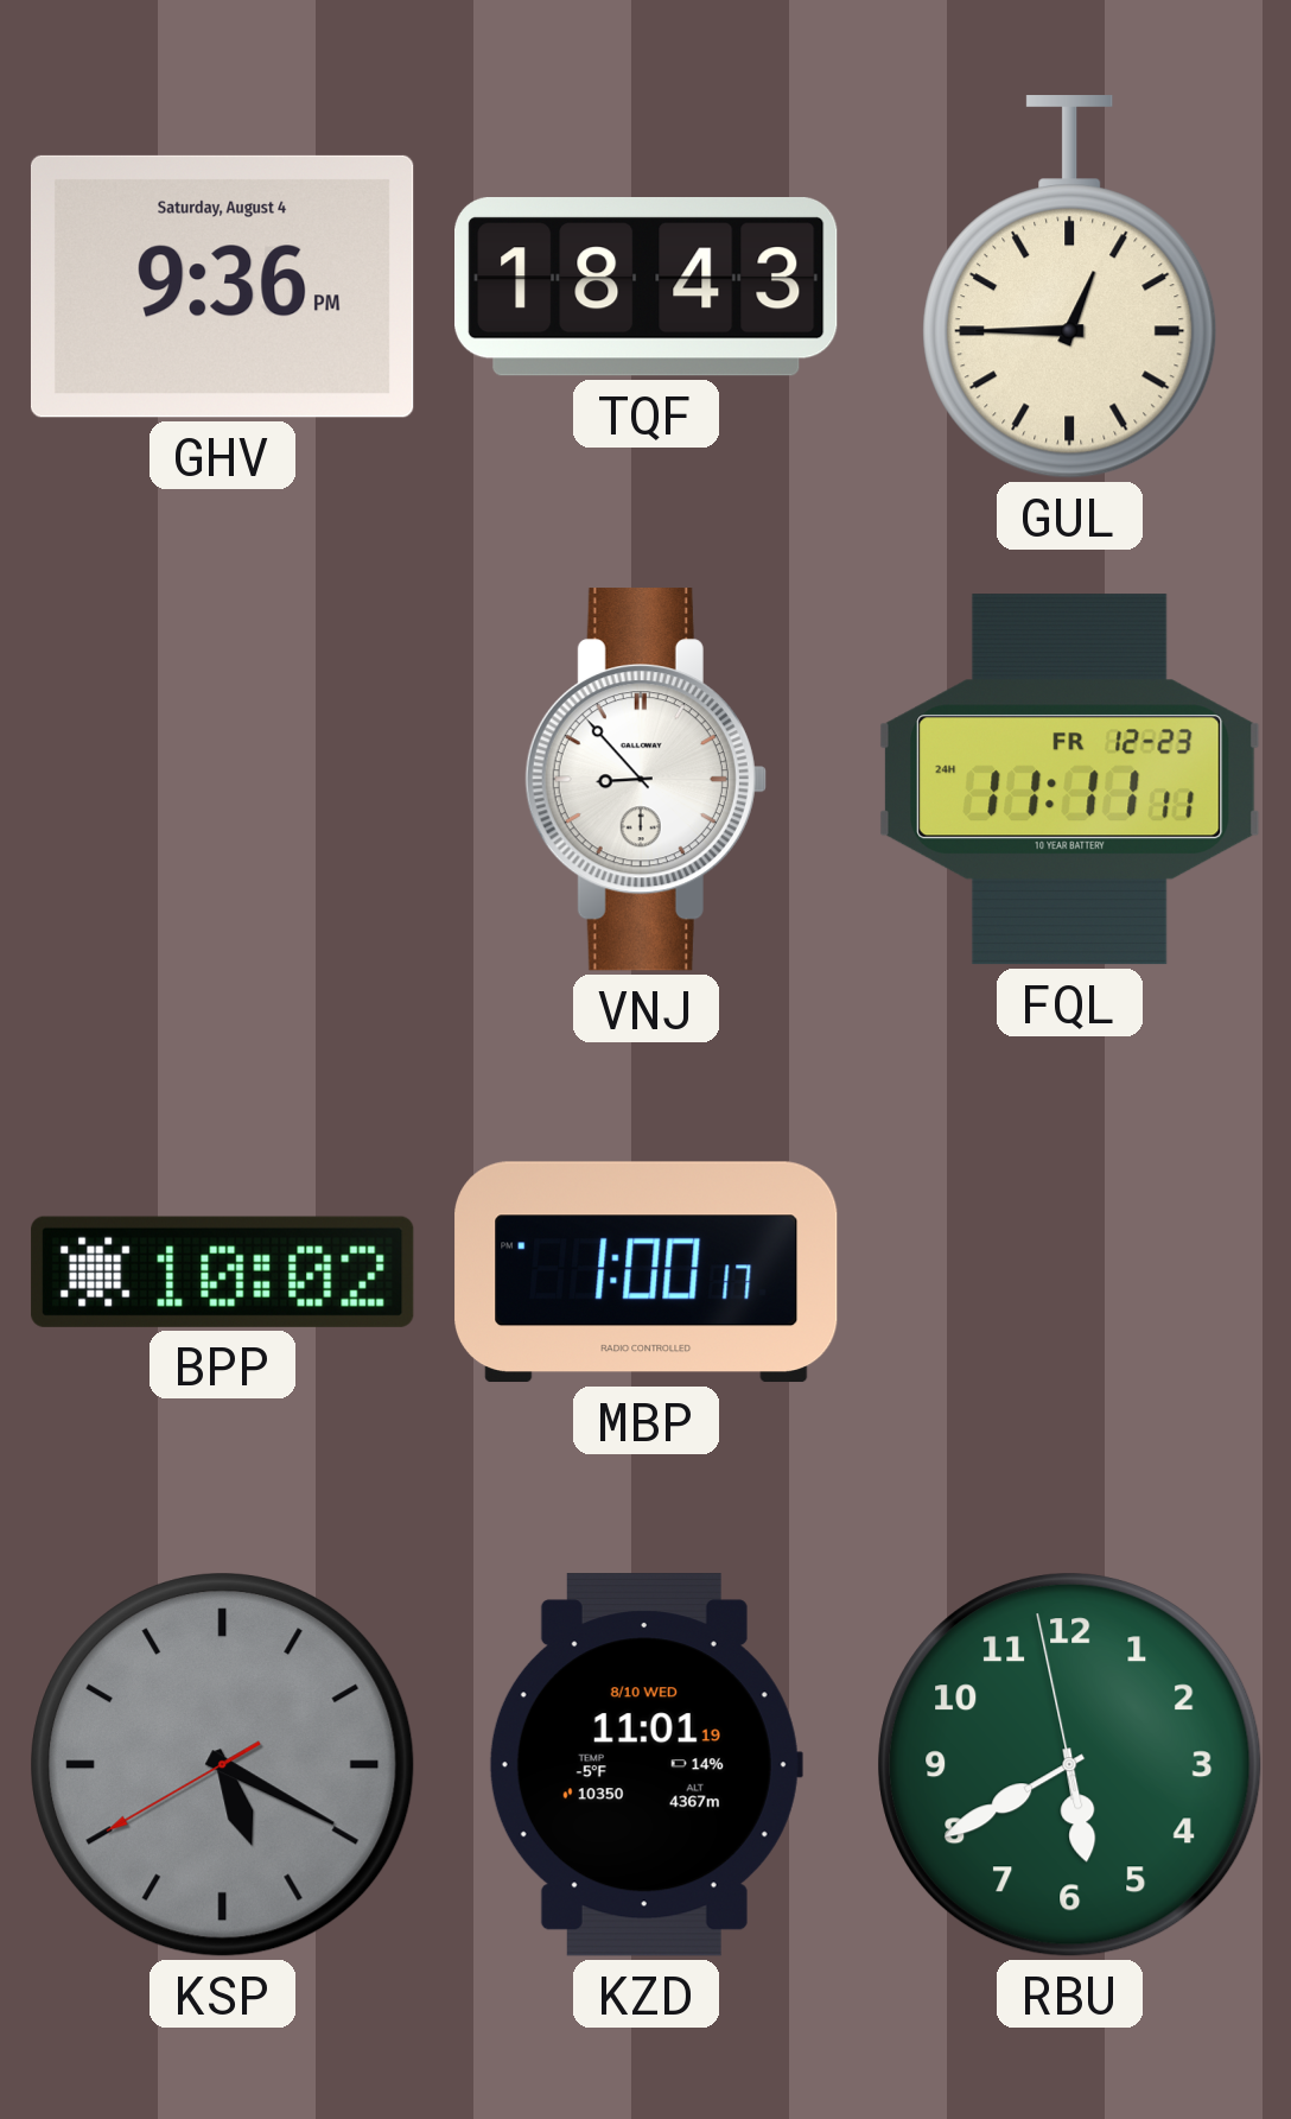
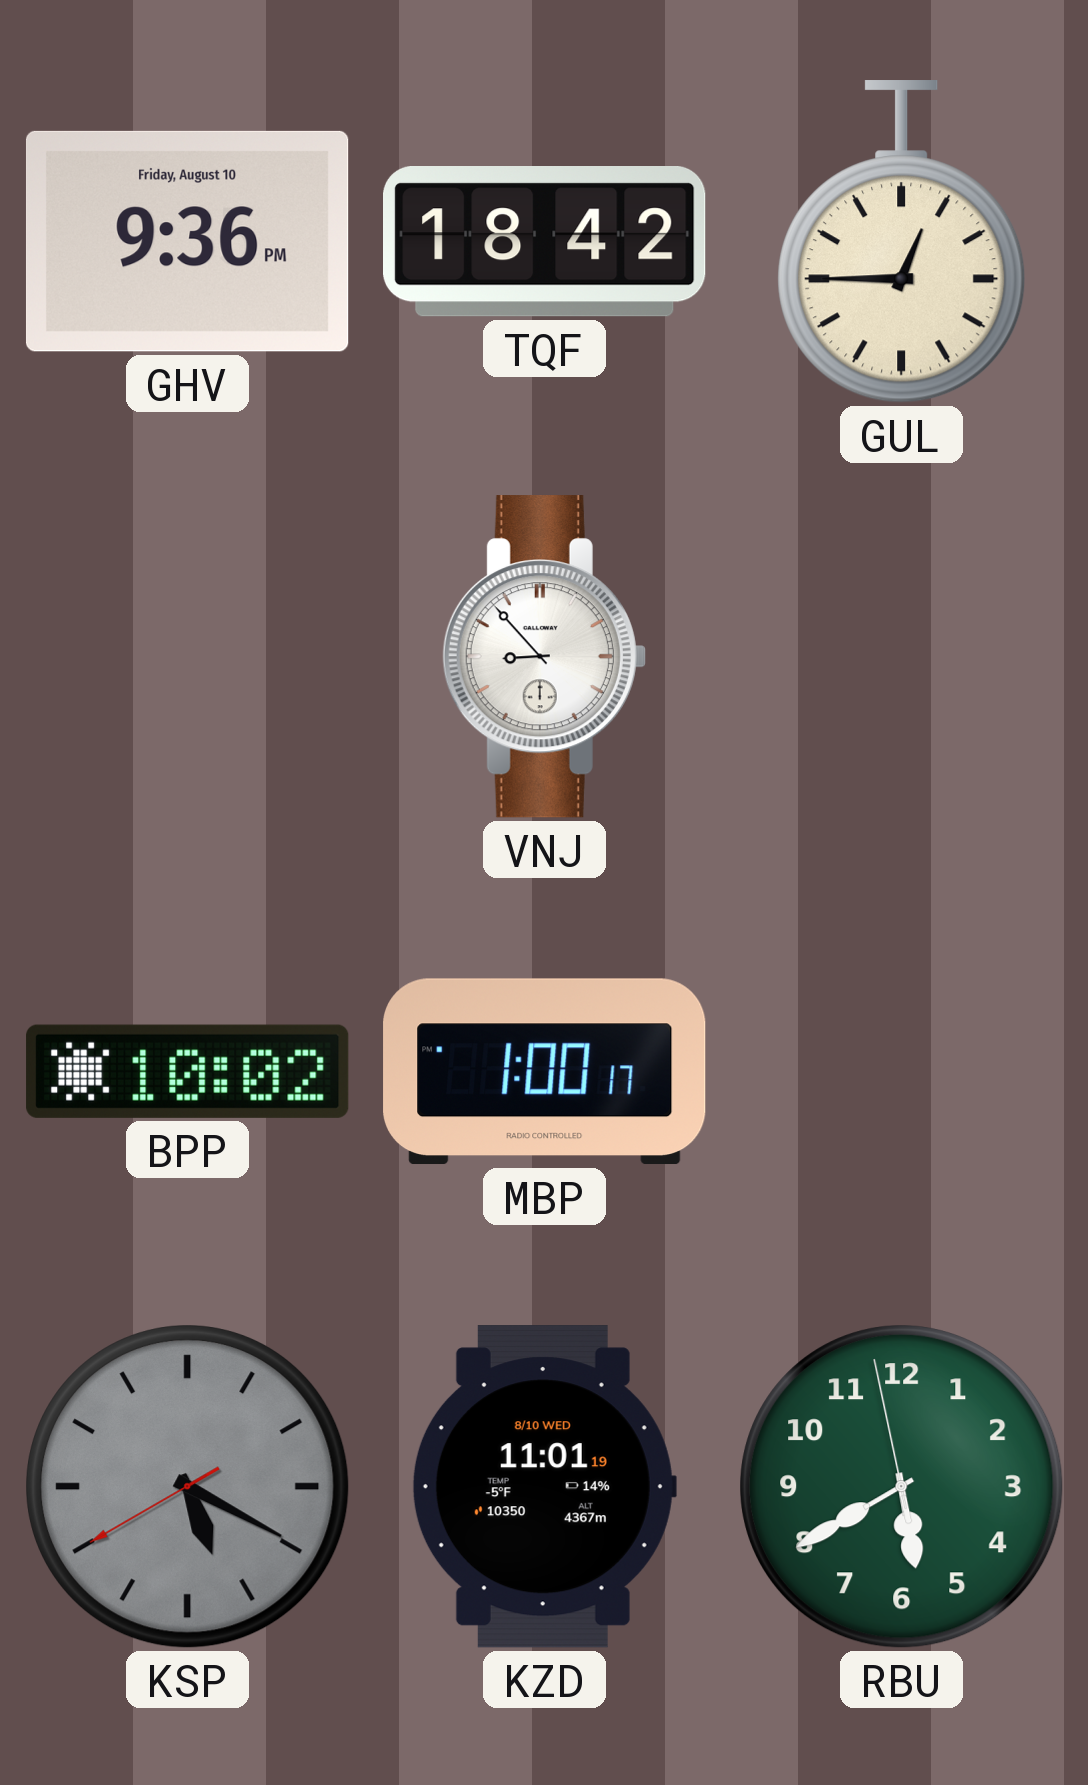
GHV date: Saturday, August 4 -> Friday, August 10
TQF: 18:43 -> 18:42
FQL: 11:11 -> none
